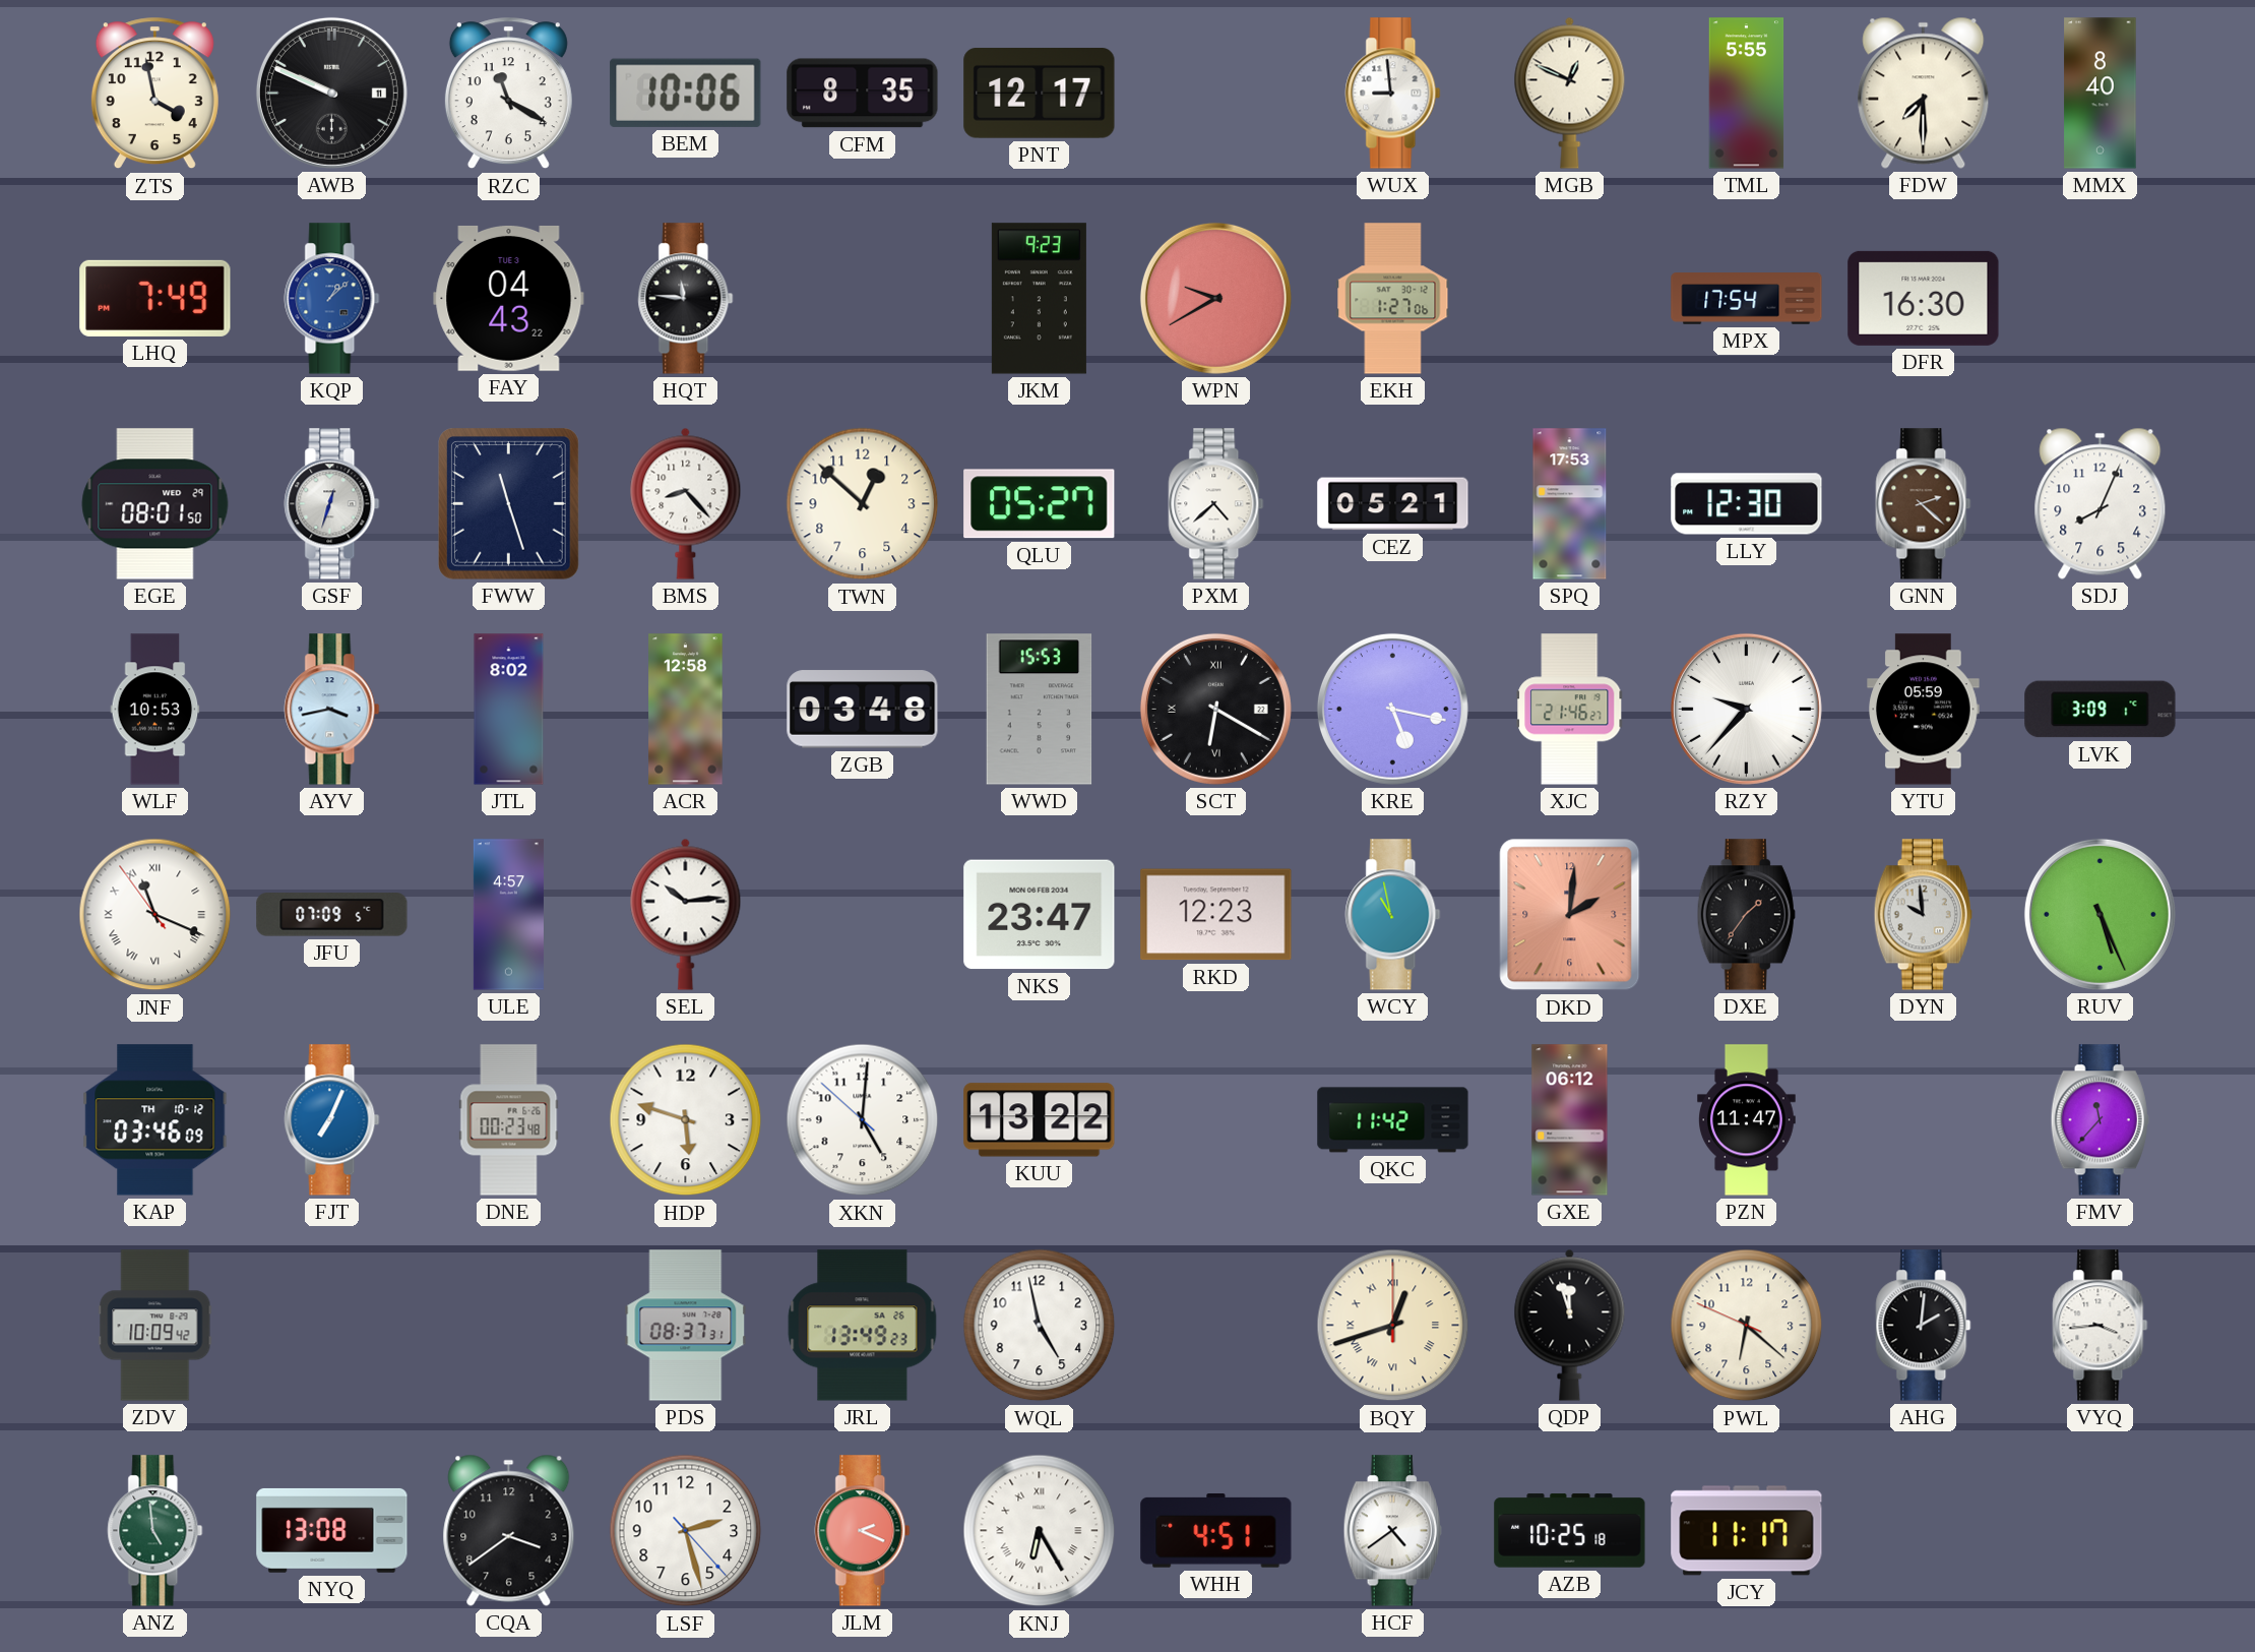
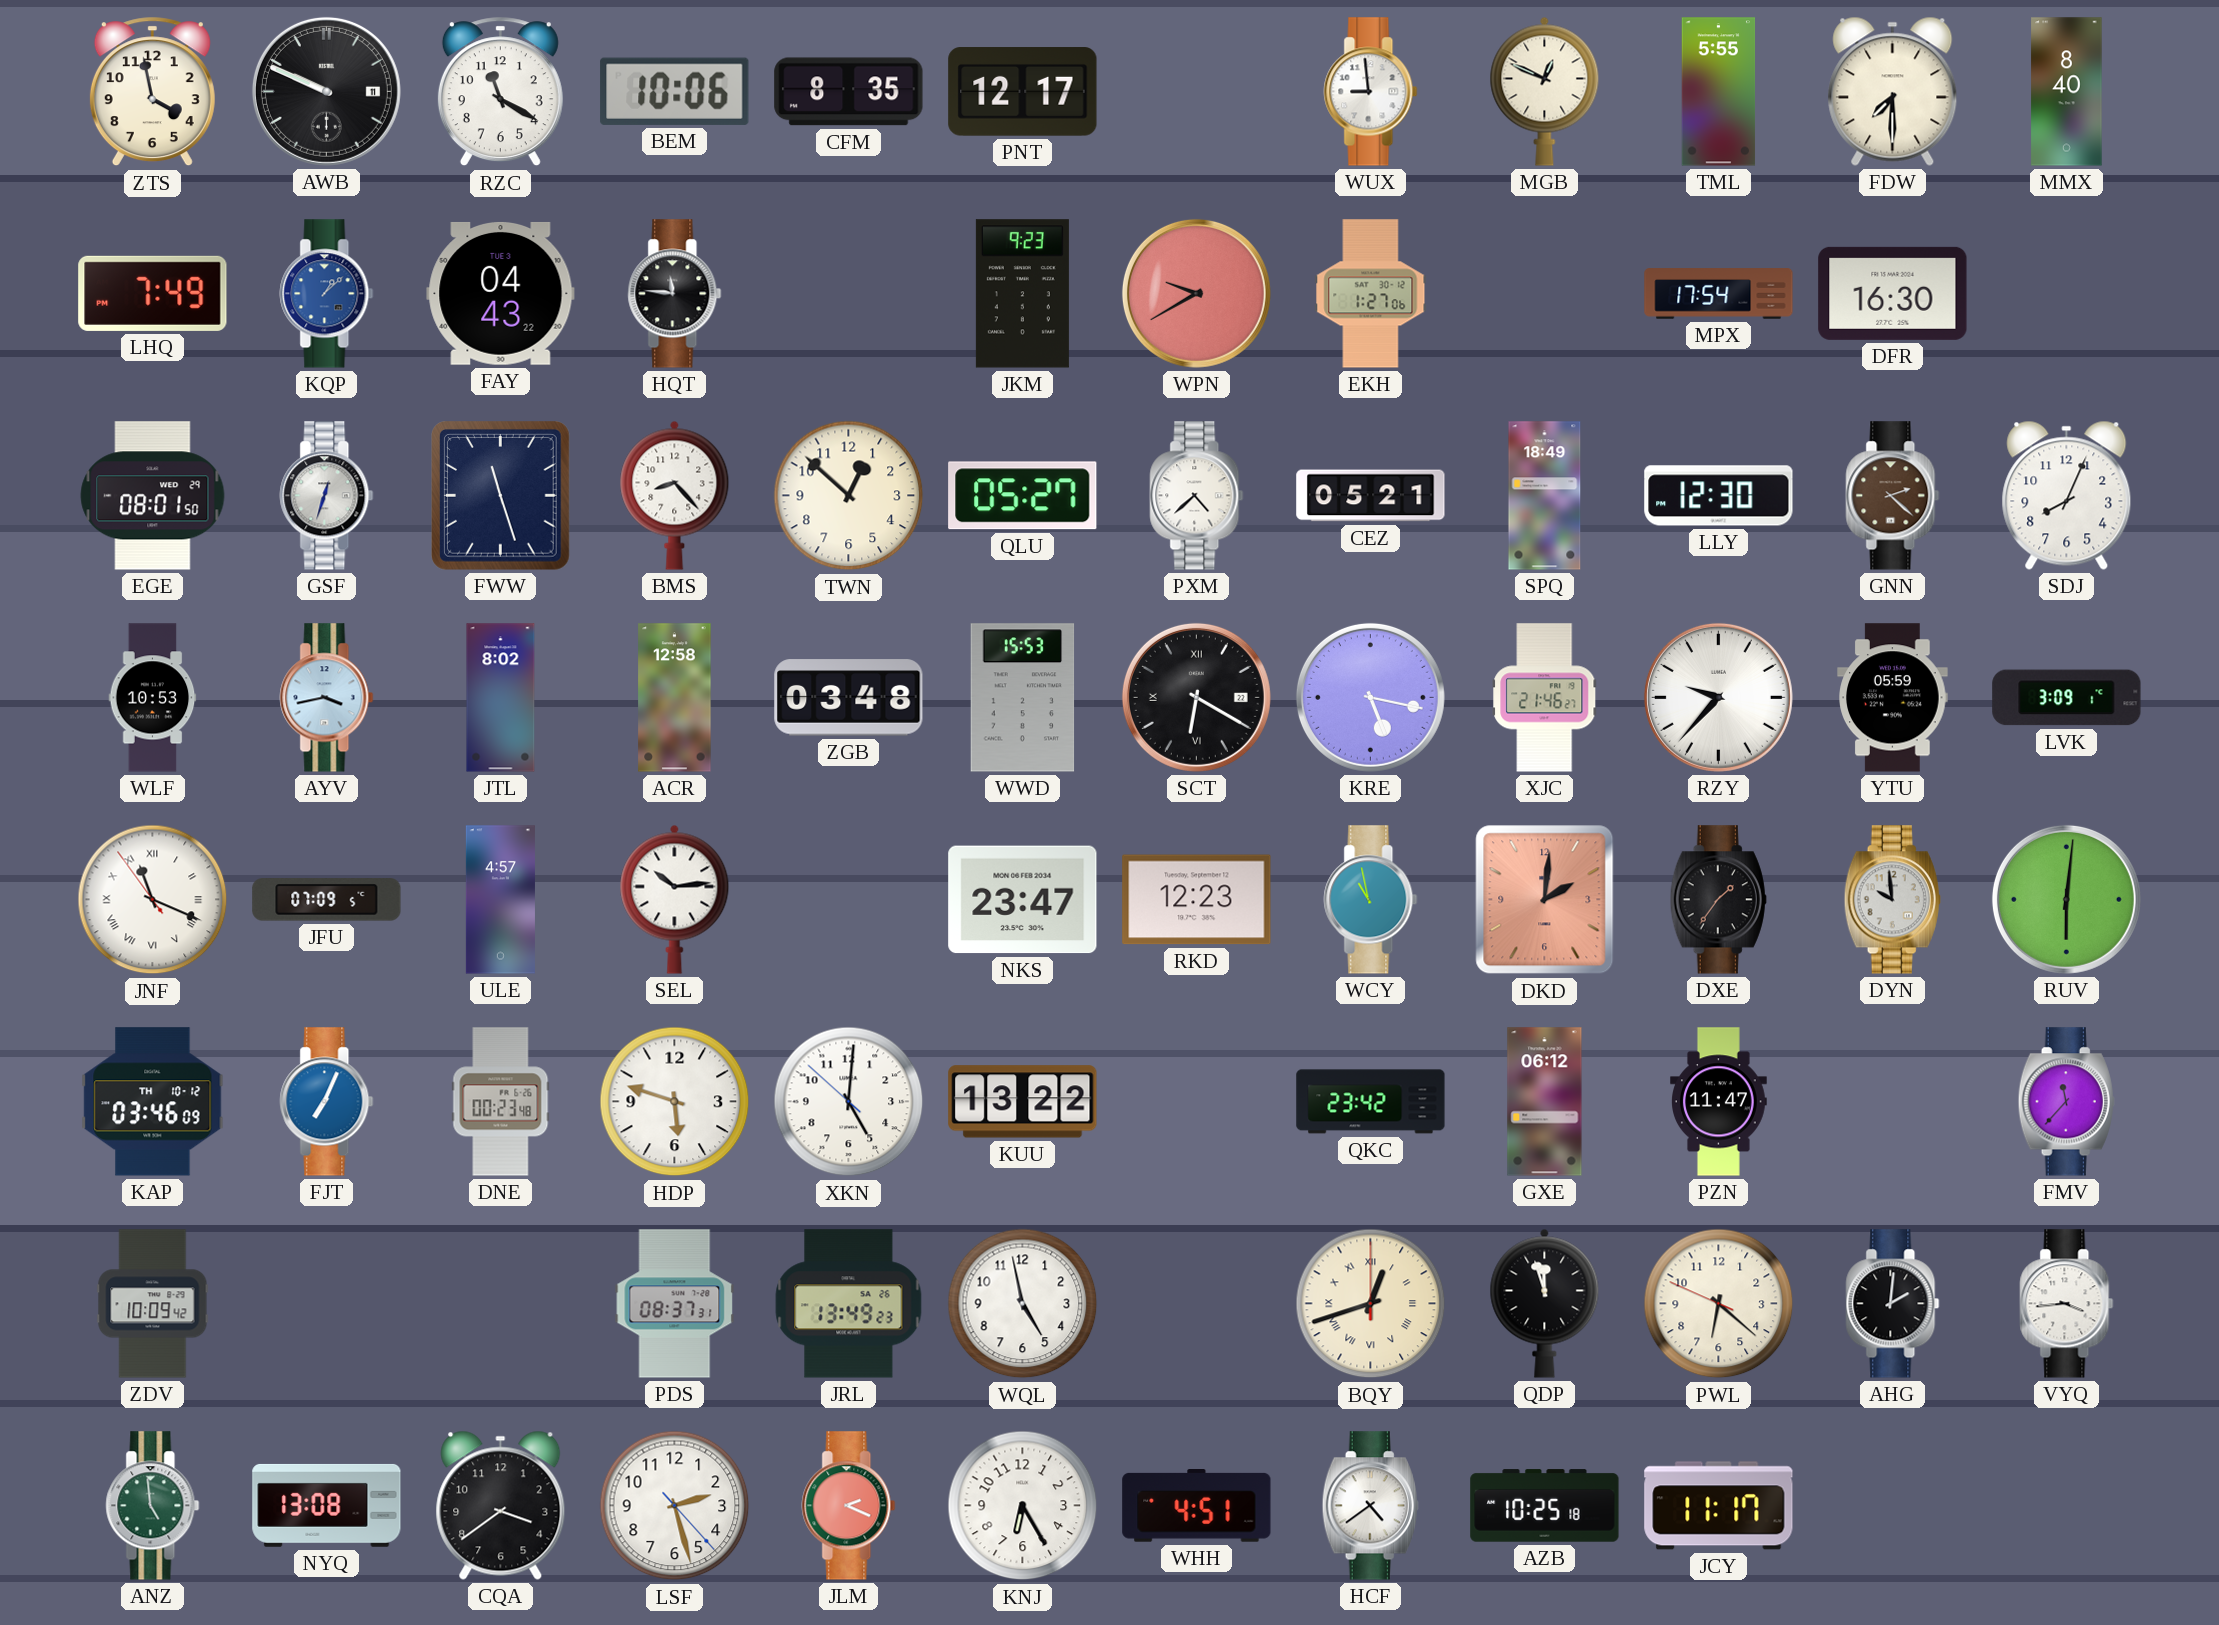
SPQ: 17:53 -> 18:49
RUV: 5:26 -> 6:01
QKC: 11:42 -> 23:42
KNJ numerals: Roman -> Arabic
